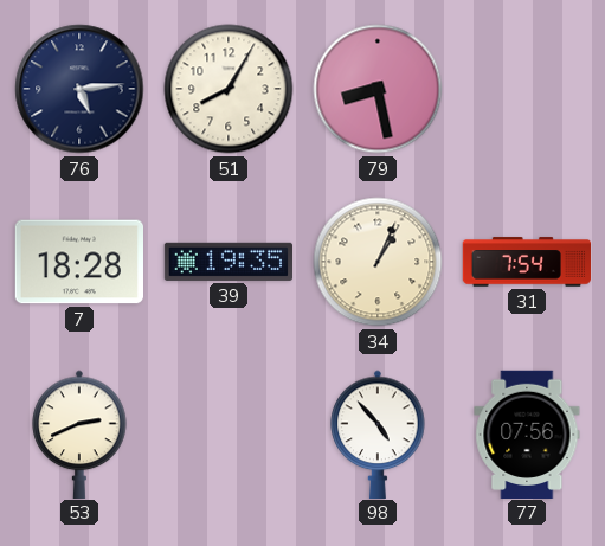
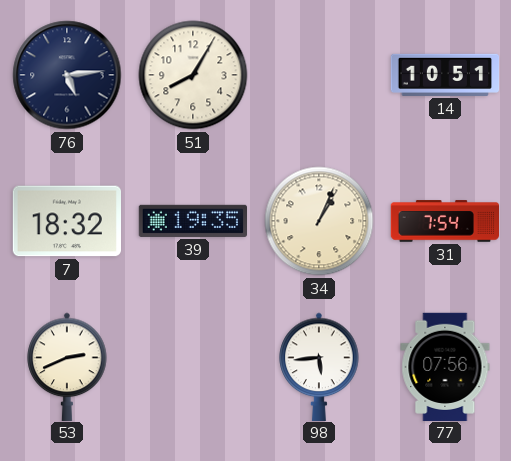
79: 8:28 -> none
14: none -> 10:51
7: 18:28 -> 18:32
98: 4:53 -> 5:44
